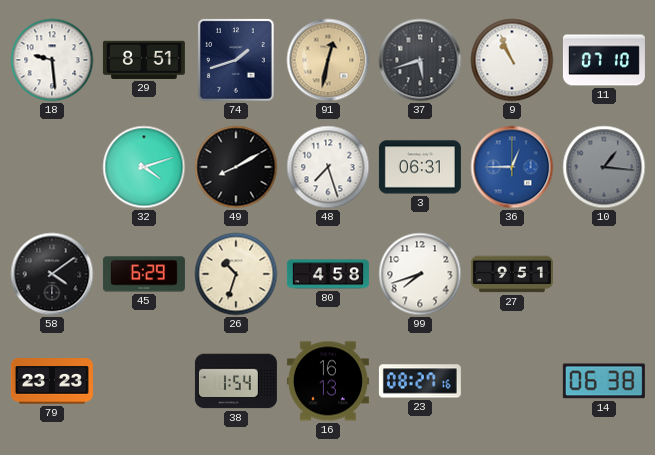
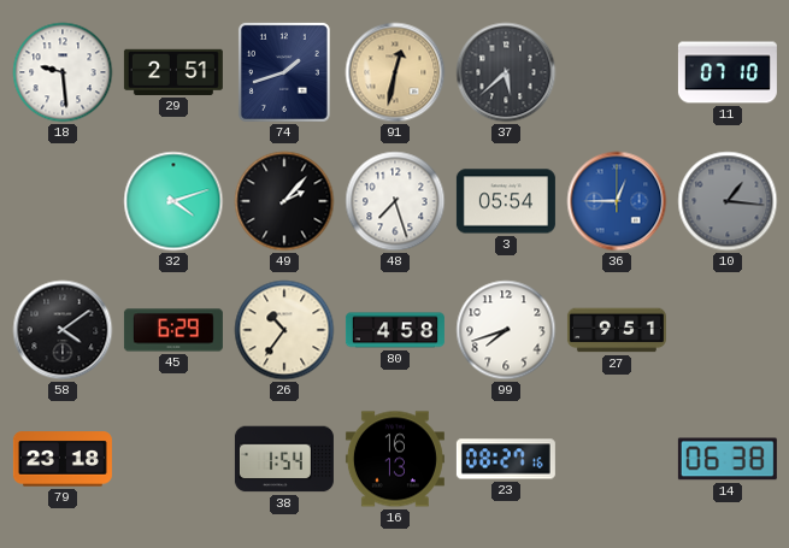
29: 8:51 -> 2:51
37: 5:42 -> 5:38
9: 10:56 -> none
49: 8:10 -> 2:07
3: 06:31 -> 05:54
26: 10:33 -> 10:36
79: 23:23 -> 23:18
